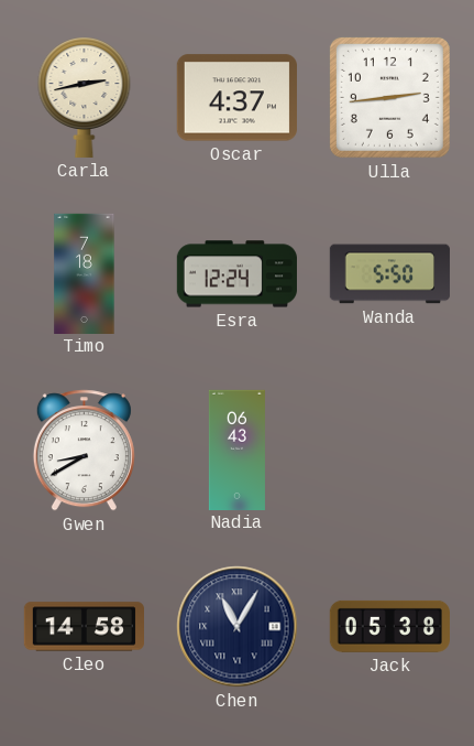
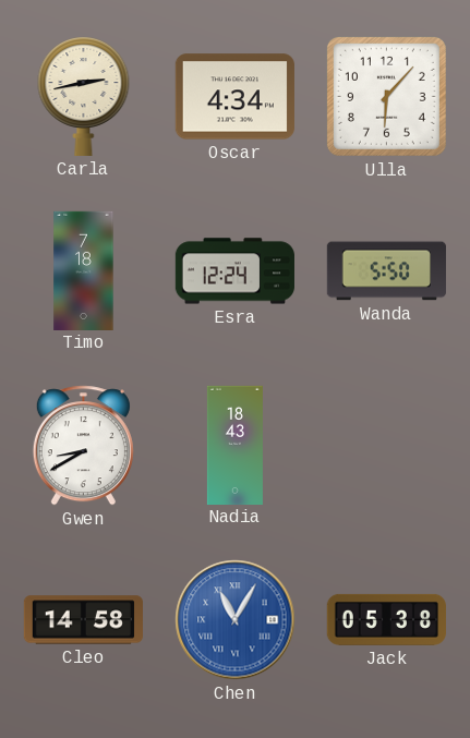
Oscar: 4:37 -> 4:34
Ulla: 2:44 -> 6:07
Nadia: 06:43 -> 18:43
Chen dial: navy -> blue
